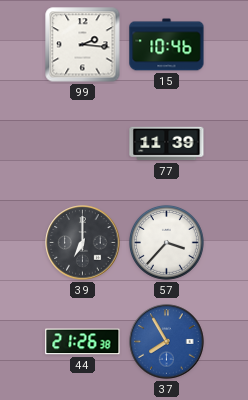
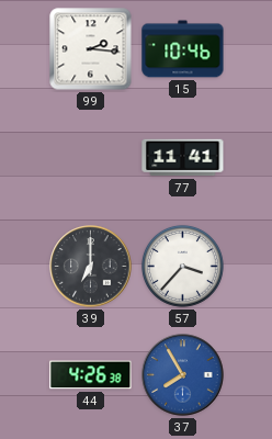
77: 11:39 -> 11:41
44: 21:26 -> 4:26
